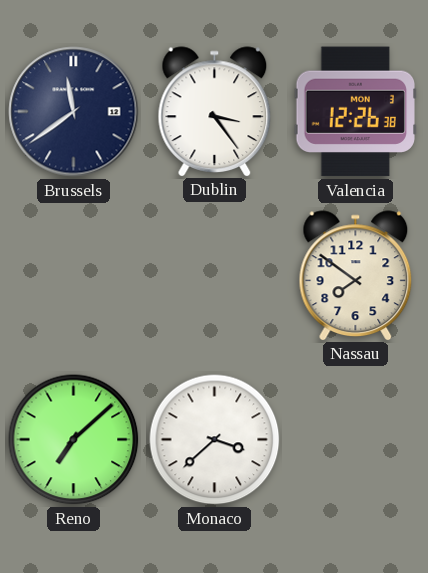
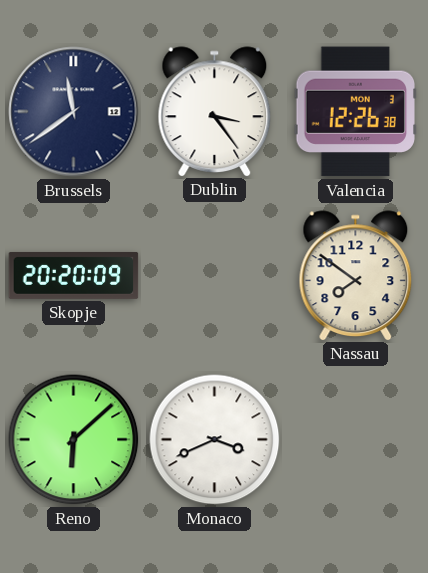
Skopje: none -> 20:20
Reno: 7:08 -> 6:08
Monaco: 3:38 -> 3:41
